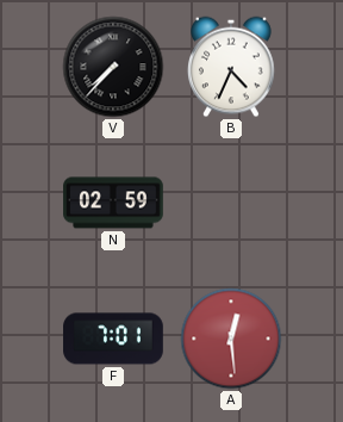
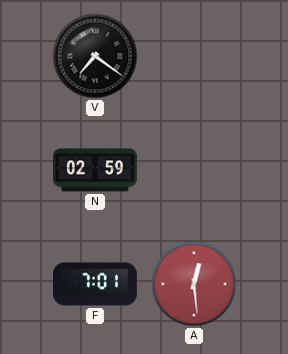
V: 7:37 -> 7:21
B: 4:34 -> none
